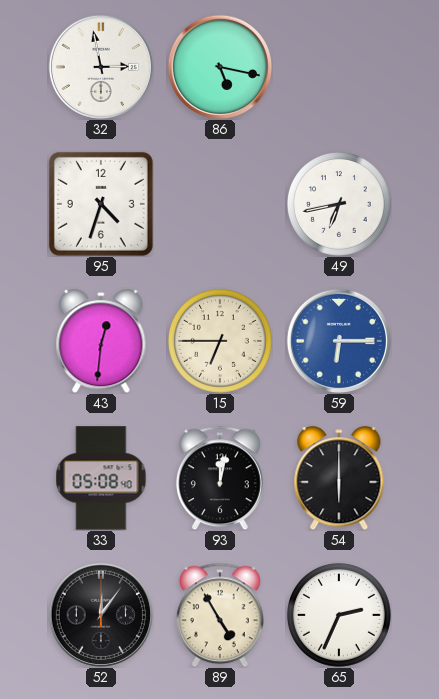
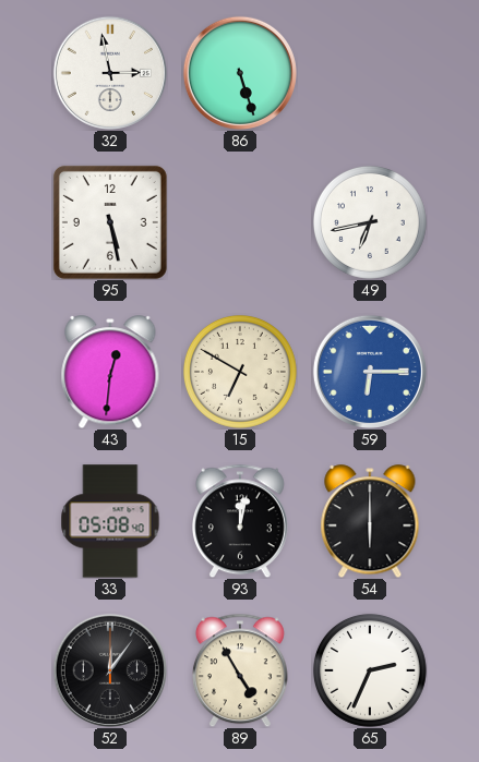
86: 5:17 -> 5:27
95: 4:33 -> 5:28
15: 6:45 -> 6:50
